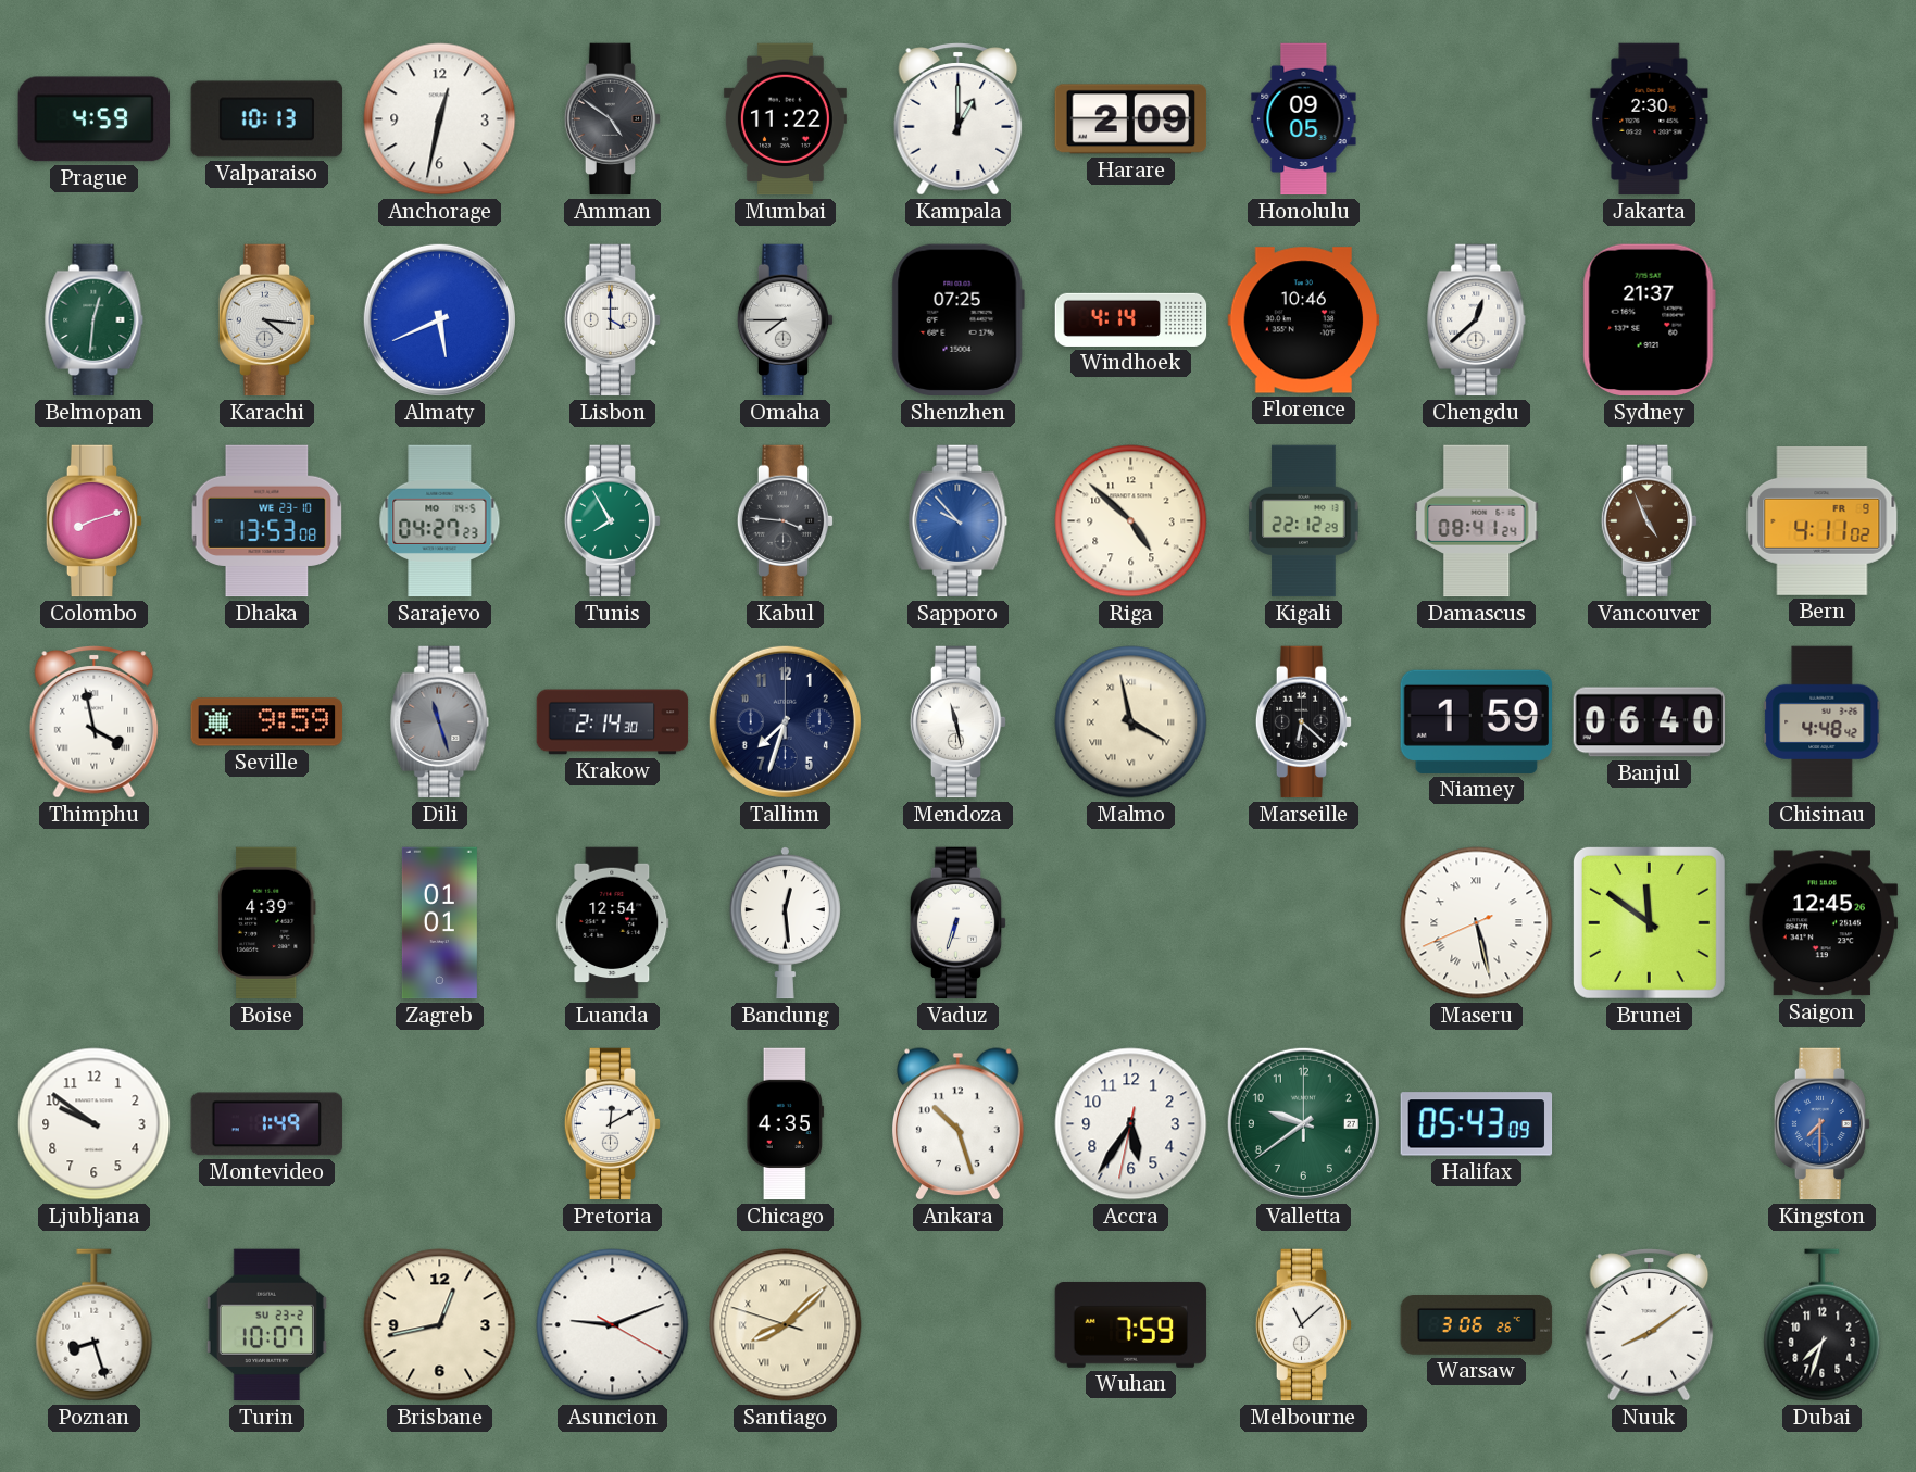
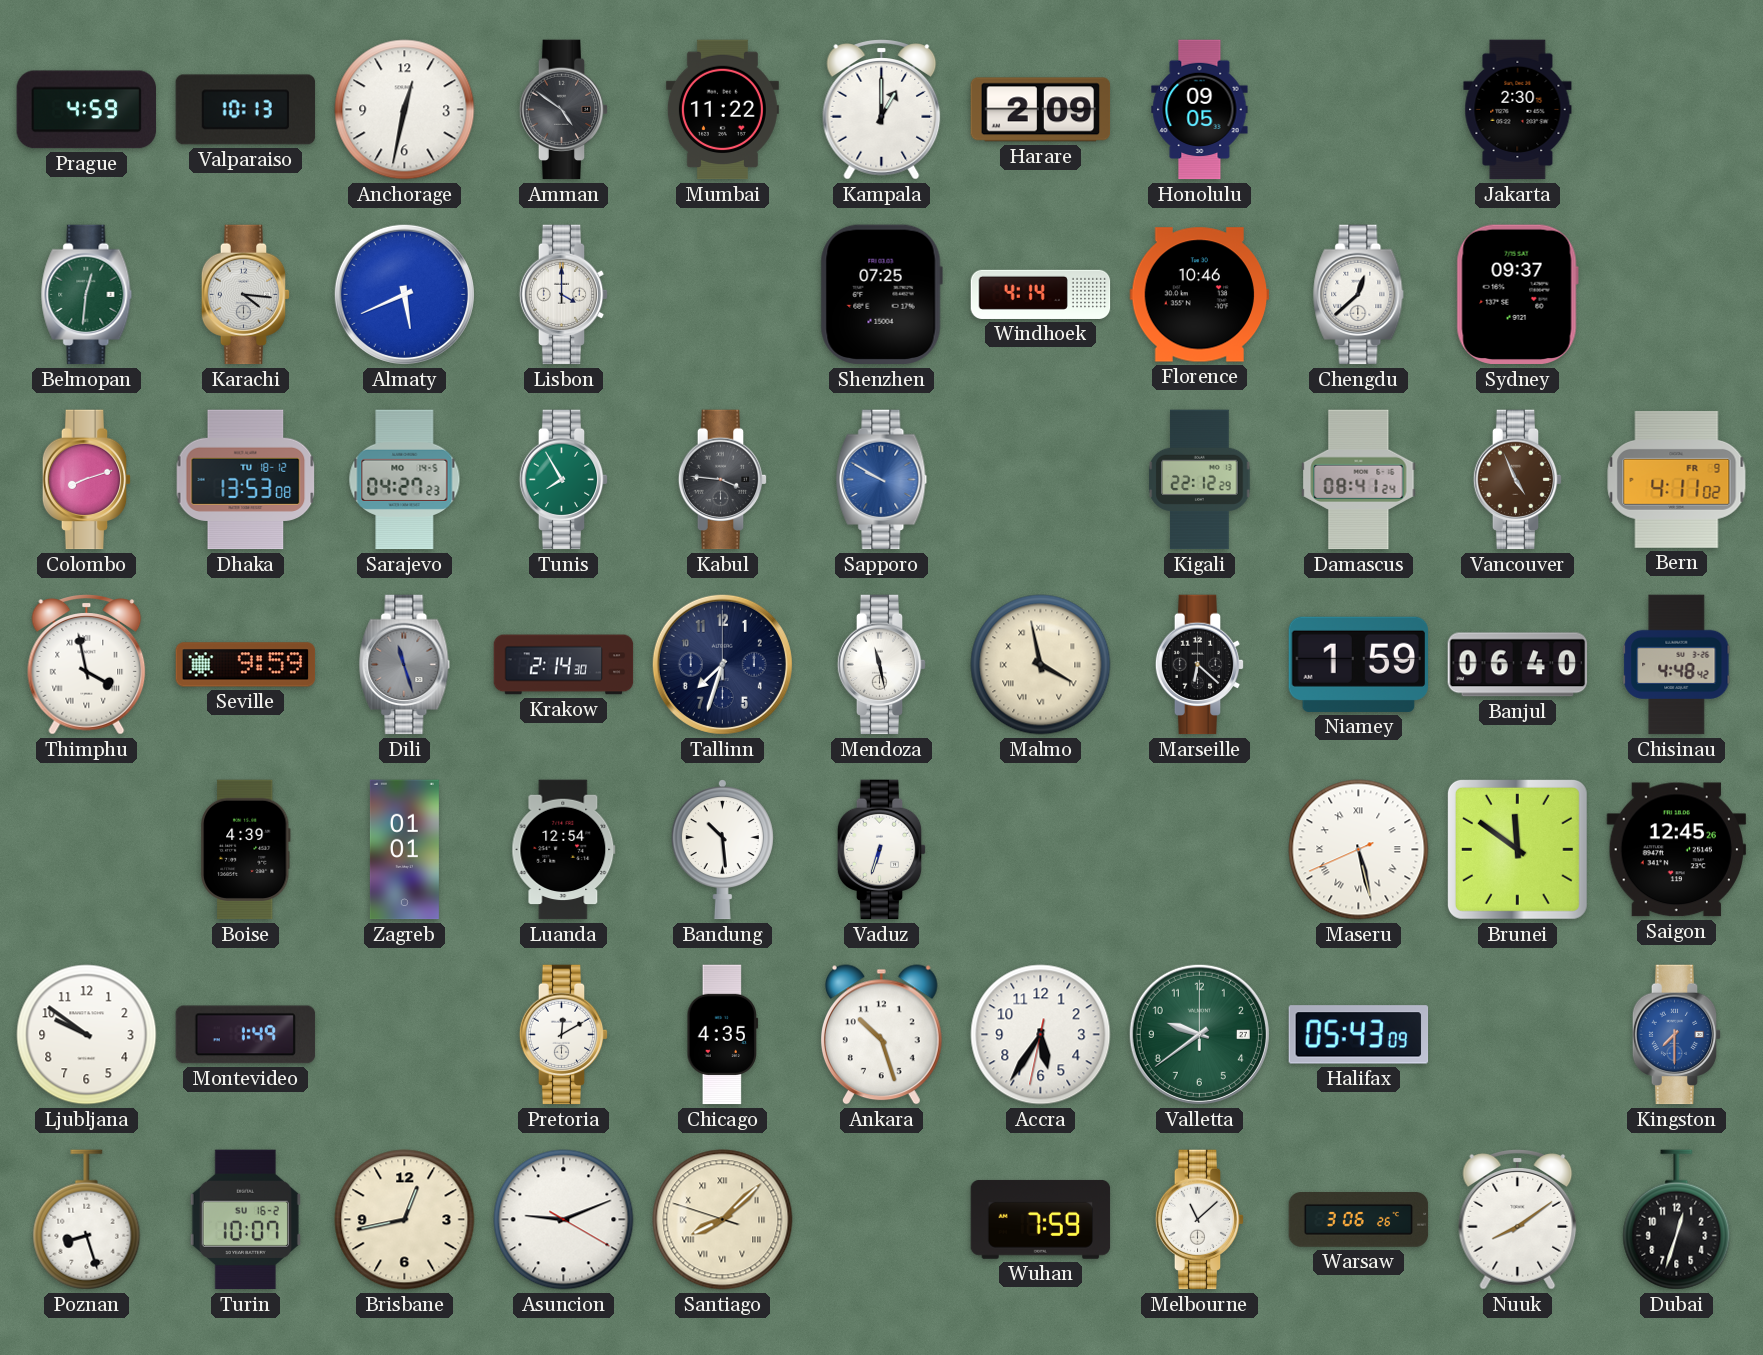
Omaha: 7:45 -> none
Sydney: 21:37 -> 09:37
Dhaka date: WE 23-10 -> TU 18-12
Sapporo: 9:53 -> 9:50
Riga: 4:52 -> none
Bandung: 12:29 -> 10:29
Turin date: SU 23-2 -> SU 16-2
Dubai: 7:33 -> 12:33
